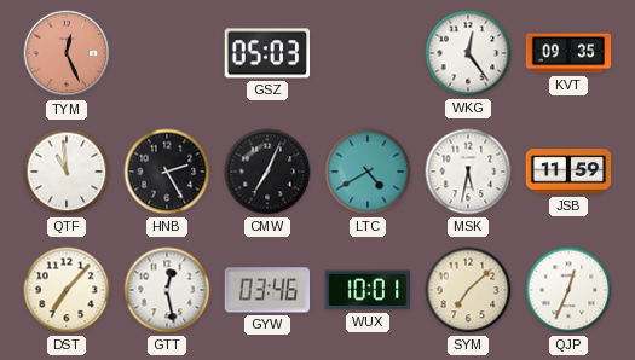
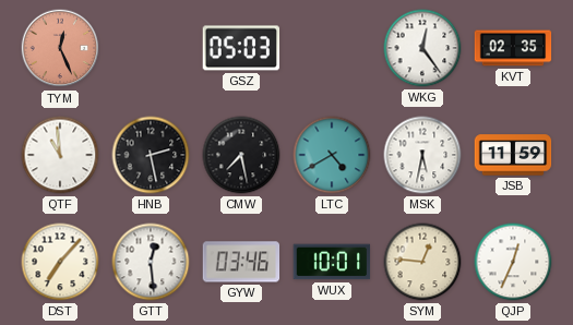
KVT: 09:35 -> 02:35
HNB: 2:25 -> 2:28
CMW: 7:04 -> 7:28
GTT: 12:28 -> 12:29
SYM: 7:08 -> 12:46
